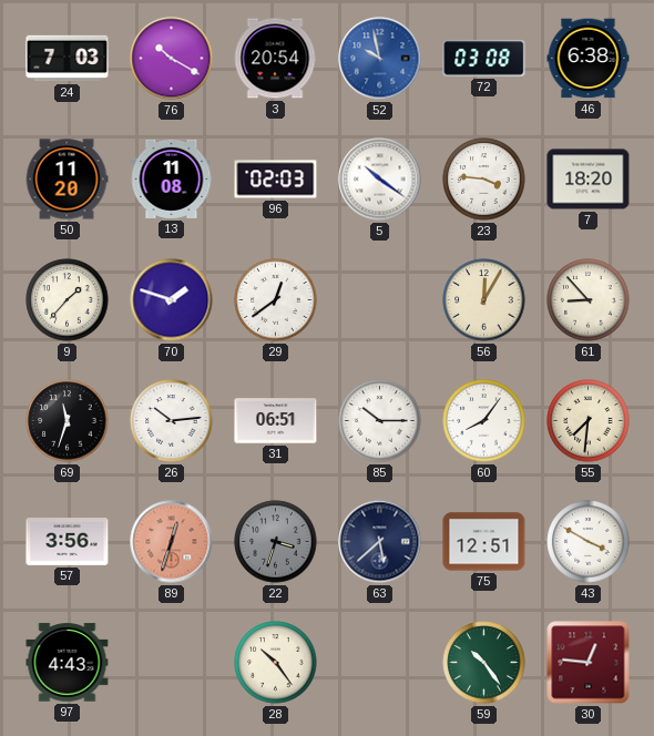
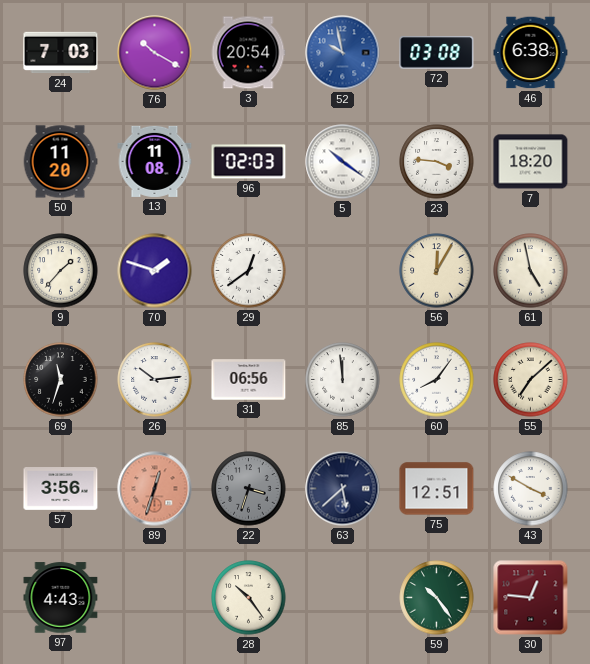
61: 8:53 -> 4:58
31: 06:51 -> 06:56
85: 10:15 -> 11:59
55: 7:31 -> 7:08
